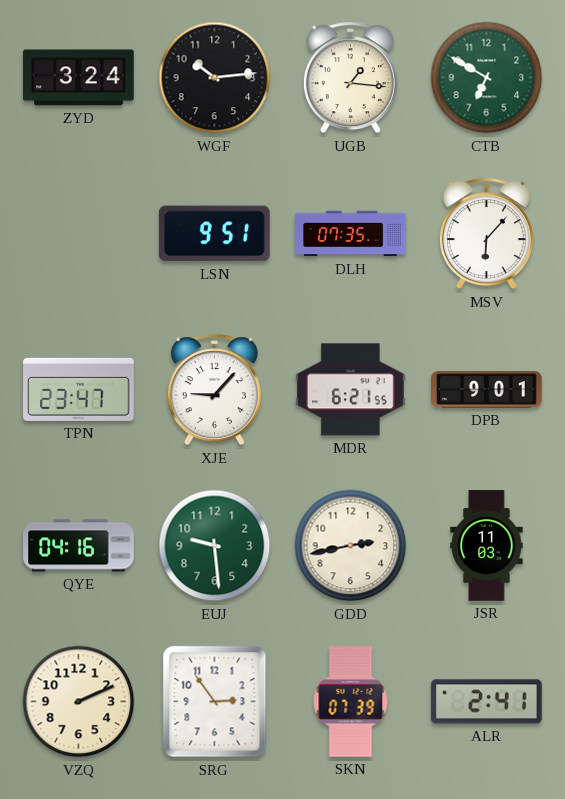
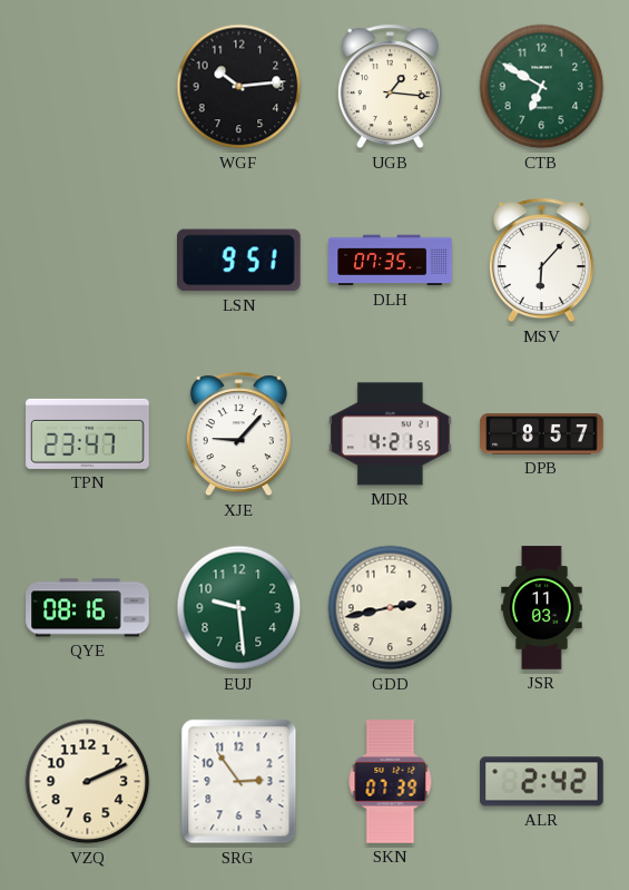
ZYD: 3:24 -> none
MDR: 6:21 -> 4:21
DPB: 9:01 -> 8:57
QYE: 04:16 -> 08:16
ALR: 2:41 -> 2:42
